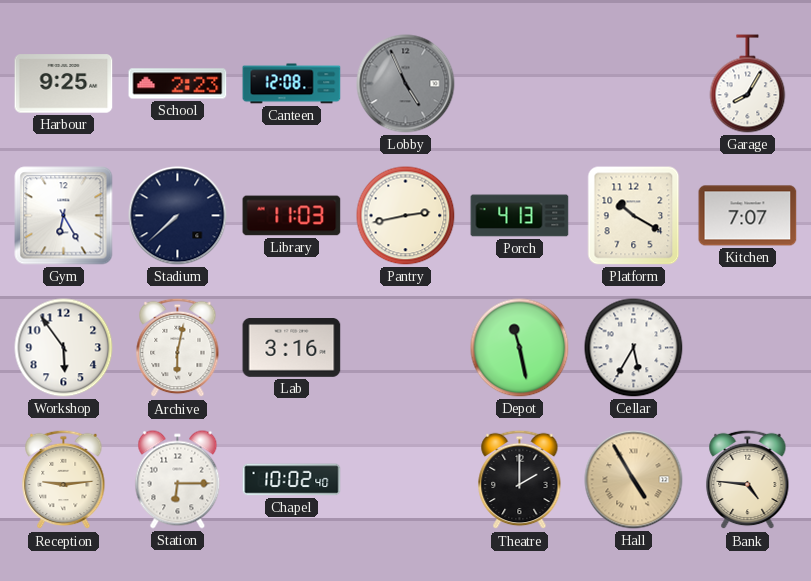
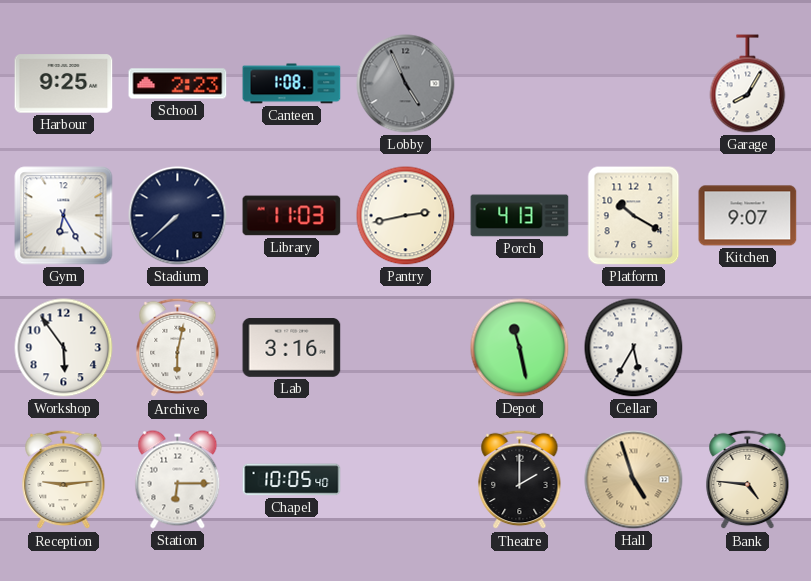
Canteen: 12:08 -> 1:08
Kitchen: 7:07 -> 9:07
Chapel: 10:02 -> 10:05
Hall: 4:55 -> 4:57
